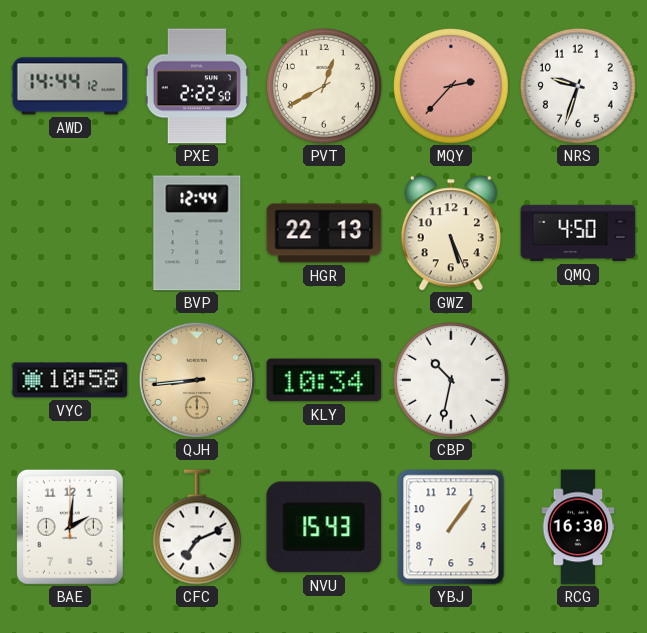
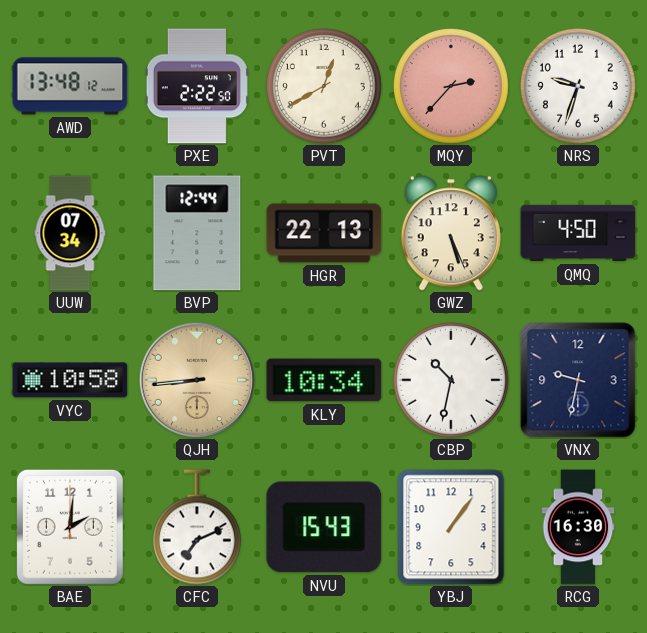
AWD: 14:44 -> 13:48
UUW: none -> 07:34
VNX: none -> 9:32
